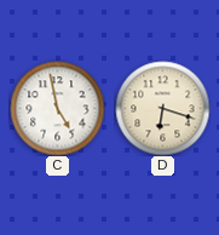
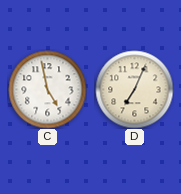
D: 6:18 -> 7:04
